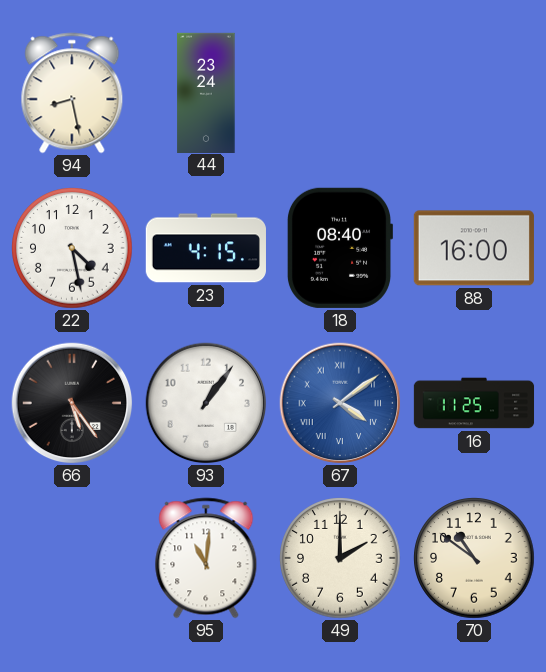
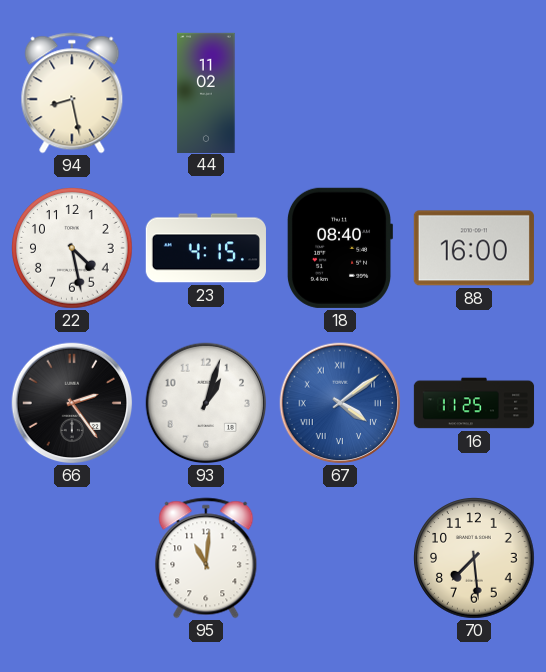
44: 23:24 -> 11:02
66: 5:24 -> 2:24
93: 1:06 -> 1:03
49: 2:00 -> none
70: 10:51 -> 7:29
